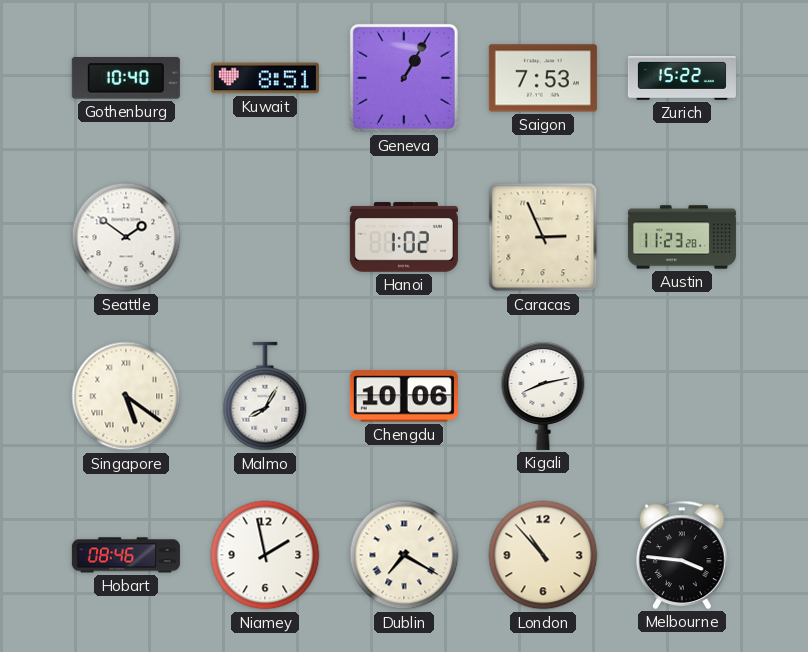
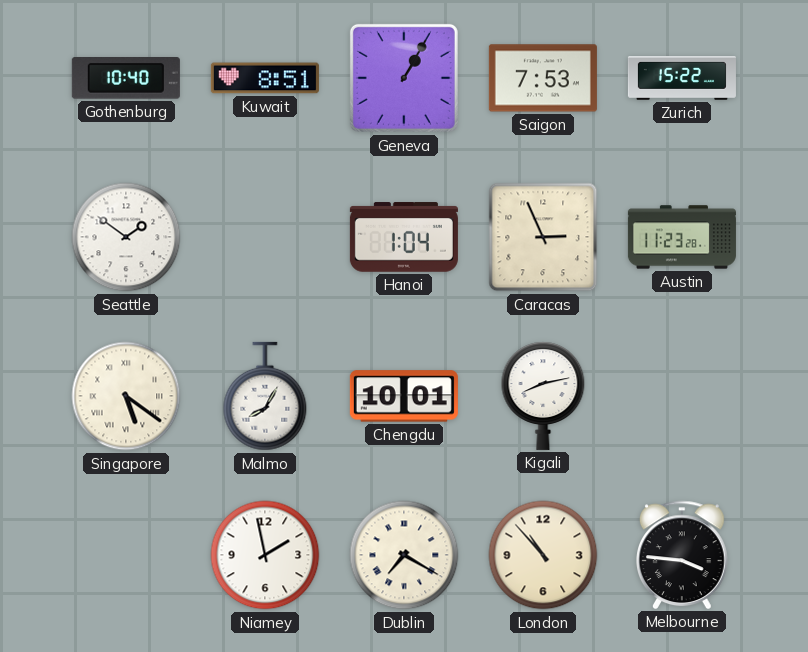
Hanoi: 1:02 -> 1:04
Chengdu: 10:06 -> 10:01
Hobart: 08:46 -> none
